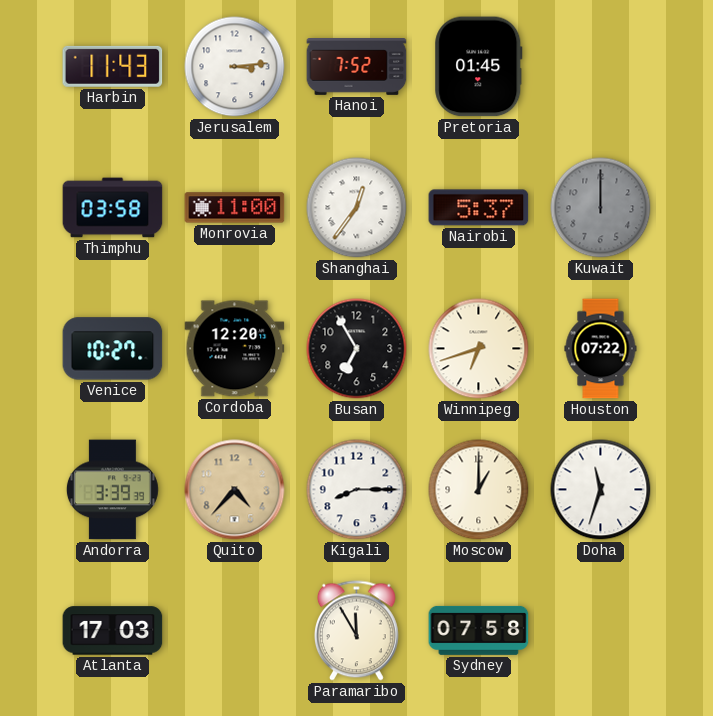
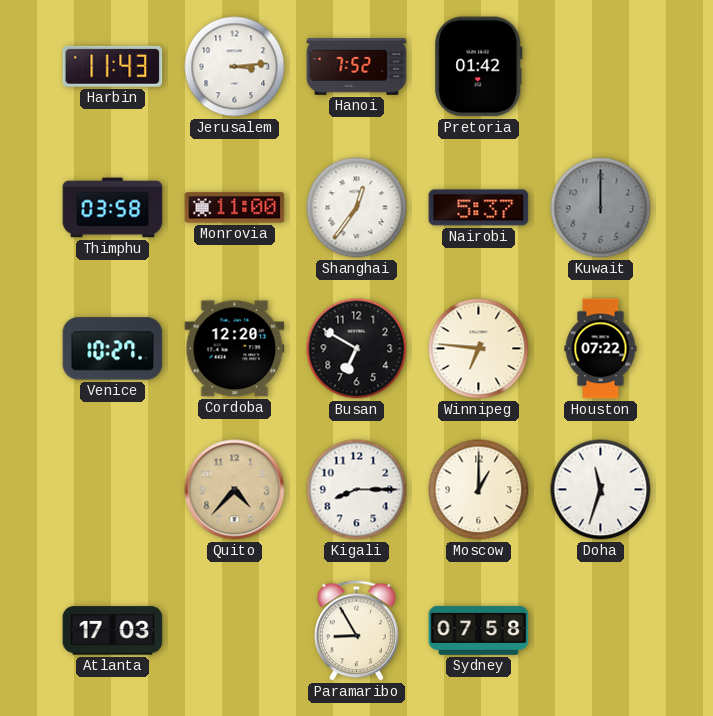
Pretoria: 01:45 -> 01:42
Busan: 6:55 -> 6:50
Winnipeg: 6:42 -> 6:46
Andorra: 3:39 -> none
Paramaribo: 11:55 -> 8:55
